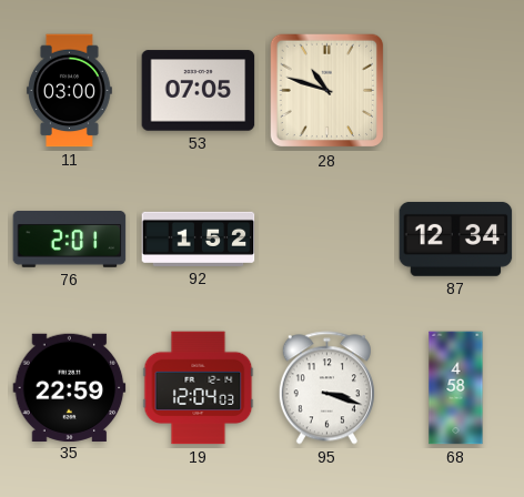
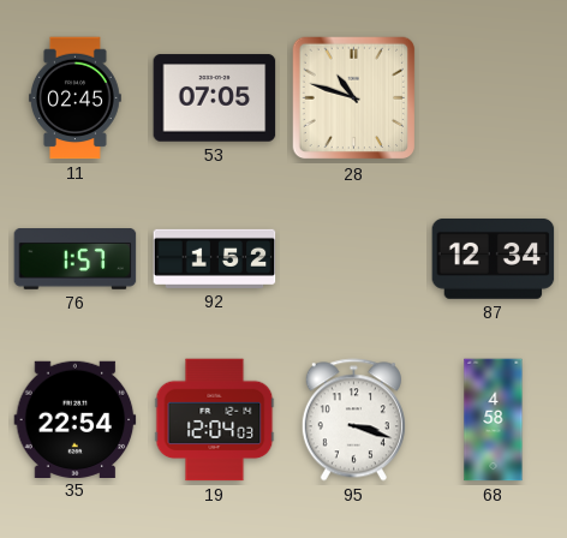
11: 03:00 -> 02:45
76: 2:01 -> 1:57
35: 22:59 -> 22:54
